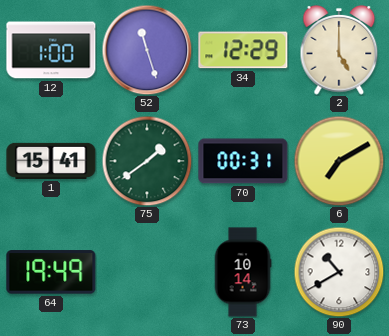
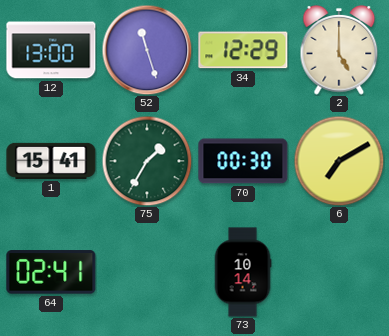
12: 1:00 -> 13:00
75: 1:39 -> 1:35
70: 00:31 -> 00:30
64: 19:49 -> 02:41
90: 10:40 -> none
